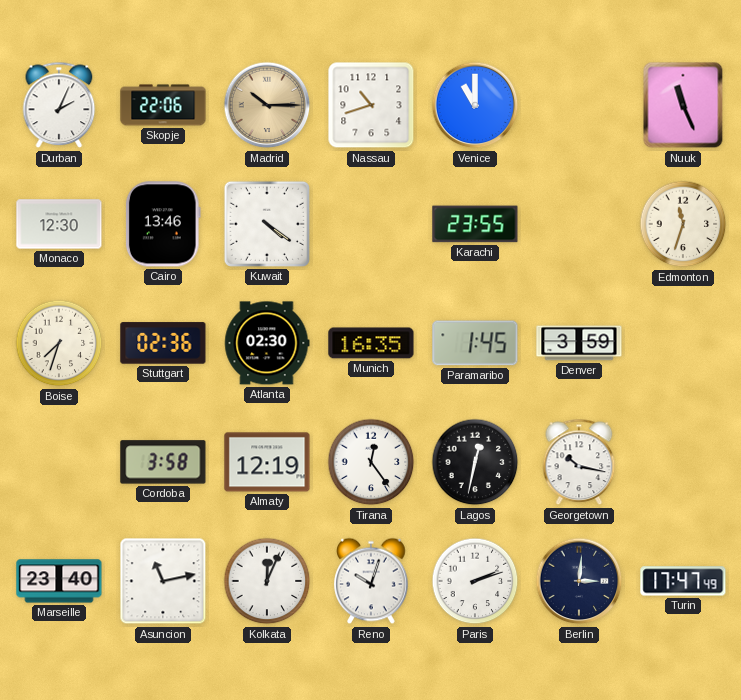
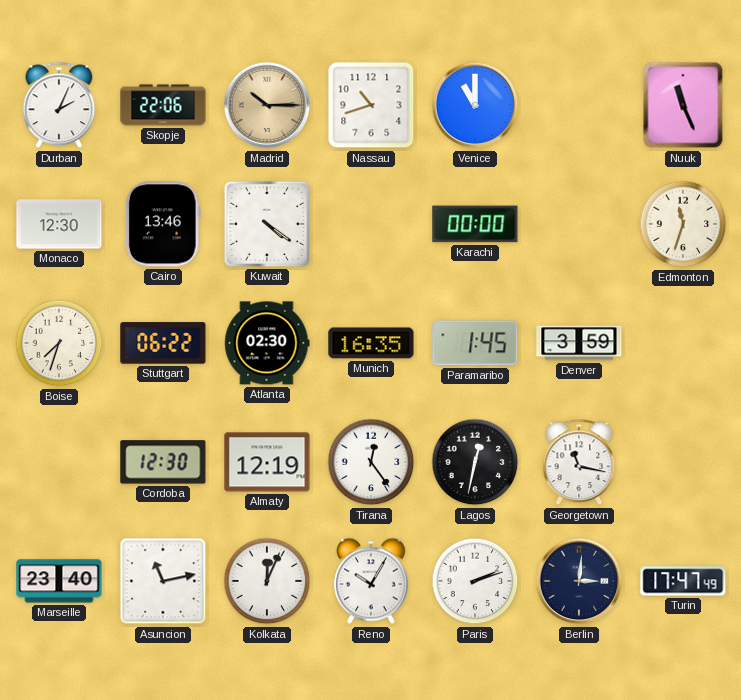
Karachi: 23:55 -> 00:00
Stuttgart: 02:36 -> 06:22
Cordoba: 3:58 -> 12:30
Georgetown: 10:17 -> 11:17
Reno: 10:03 -> 10:05
